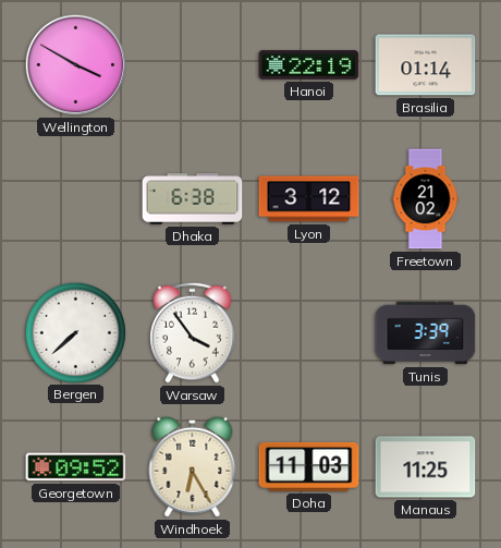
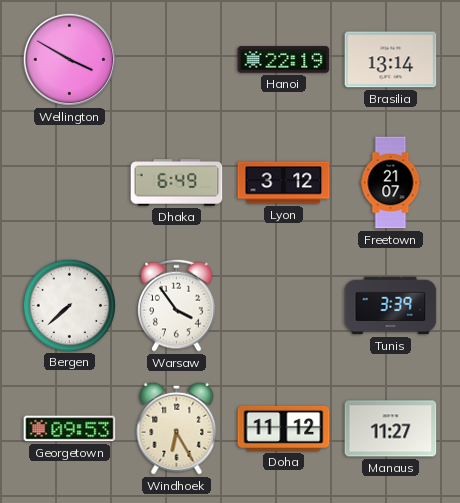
Brasilia: 01:14 -> 13:14
Dhaka: 6:38 -> 6:49
Freetown: 21:02 -> 21:07
Georgetown: 09:52 -> 09:53
Doha: 11:03 -> 11:12
Manaus: 11:25 -> 11:27
